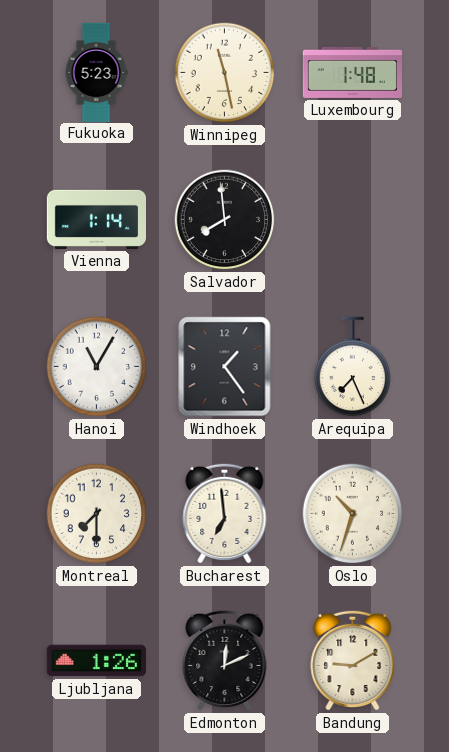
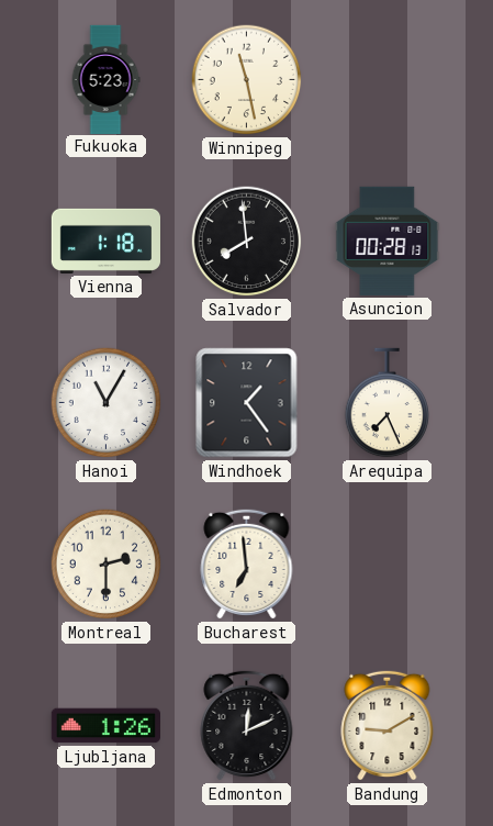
Luxembourg: 1:48 -> none
Vienna: 1:14 -> 1:18
Asuncion: none -> 00:28
Montreal: 7:30 -> 2:30
Oslo: 10:33 -> none
